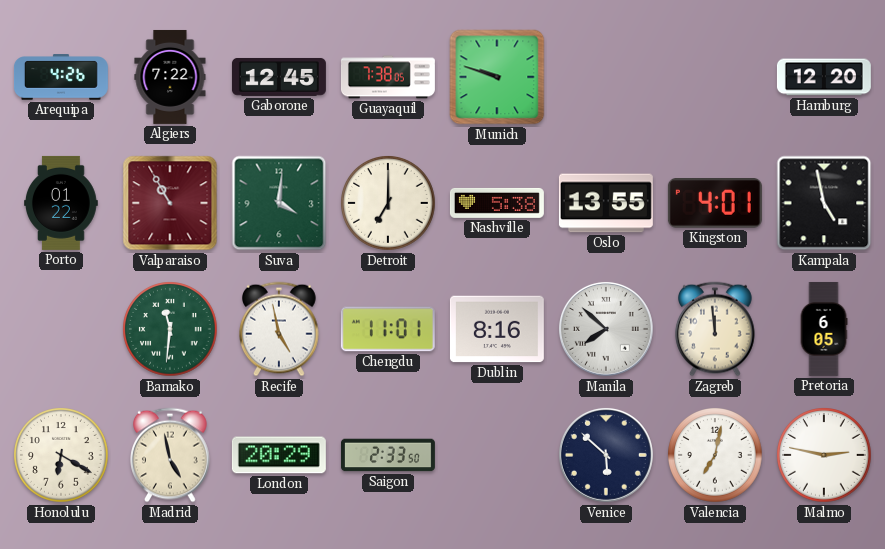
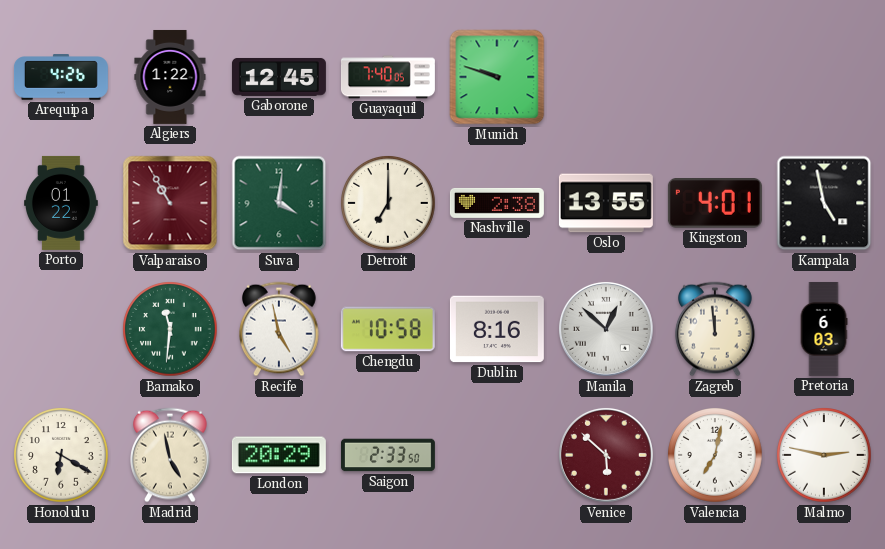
Algiers: 7:22 -> 1:22
Guayaquil: 7:38 -> 7:40
Hamburg: 12:20 -> none
Nashville: 5:38 -> 2:38
Chengdu: 11:01 -> 10:58
Manila: 7:52 -> 12:52
Pretoria: 6:05 -> 6:03
Venice dial: navy -> burgundy
